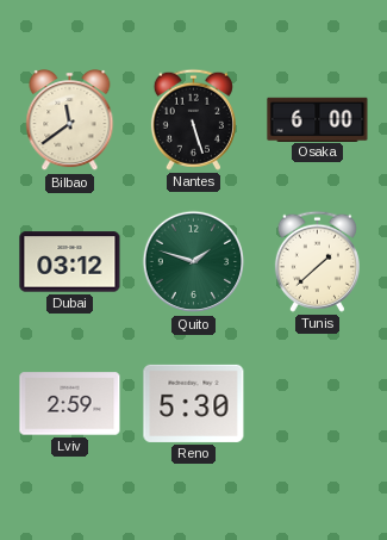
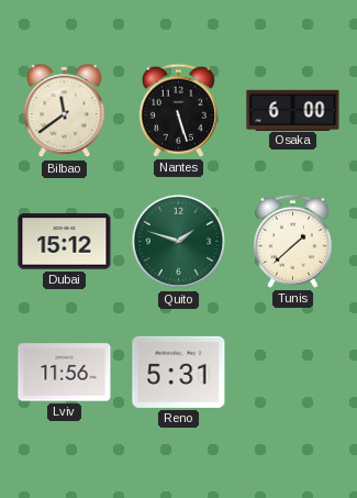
Dubai: 03:12 -> 15:12
Lviv: 2:59 -> 11:56
Reno: 5:30 -> 5:31
